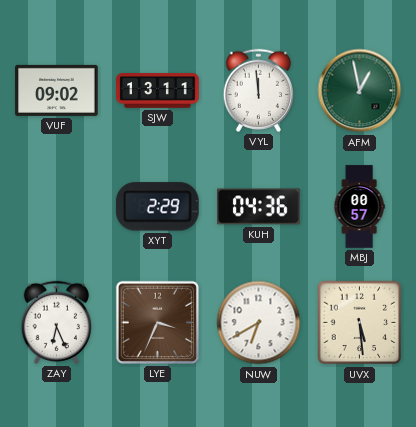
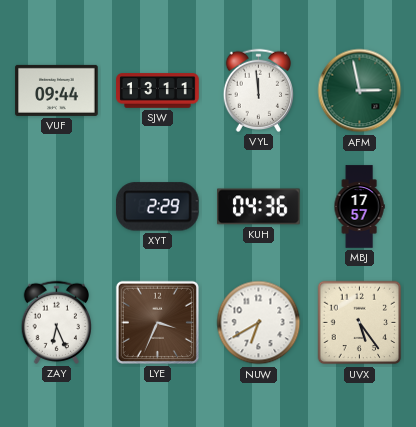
VUF: 09:02 -> 09:44
AFM: 12:58 -> 2:58
MBJ: 00:57 -> 17:57
UVX: 5:29 -> 5:24
